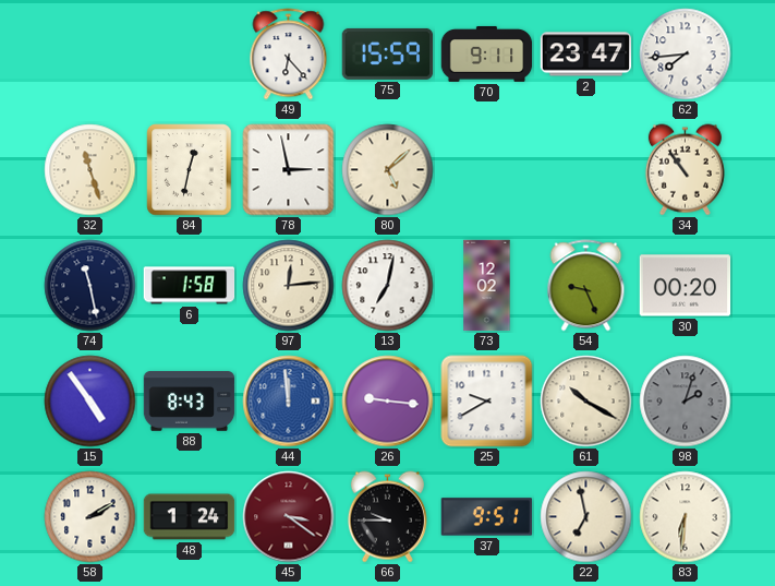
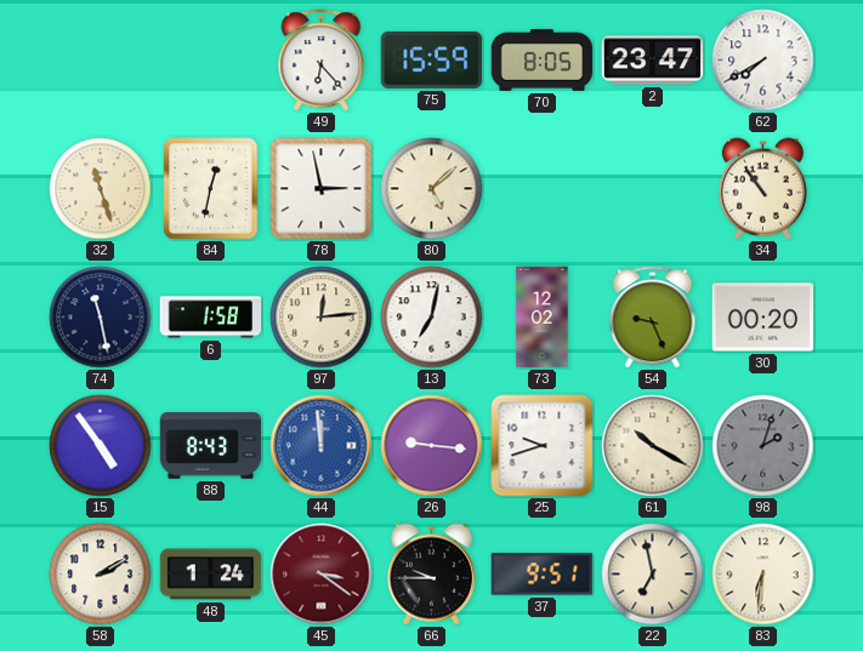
70: 9:11 -> 8:05
62: 7:44 -> 7:40
25: 9:40 -> 9:42
